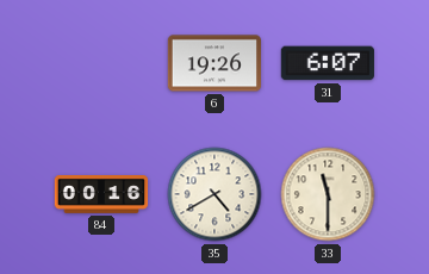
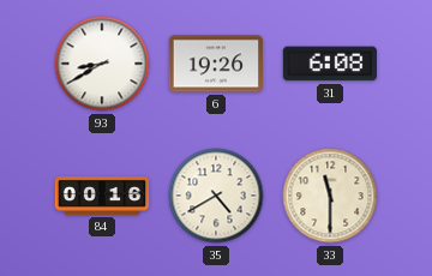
93: none -> 8:40
31: 6:07 -> 6:08
